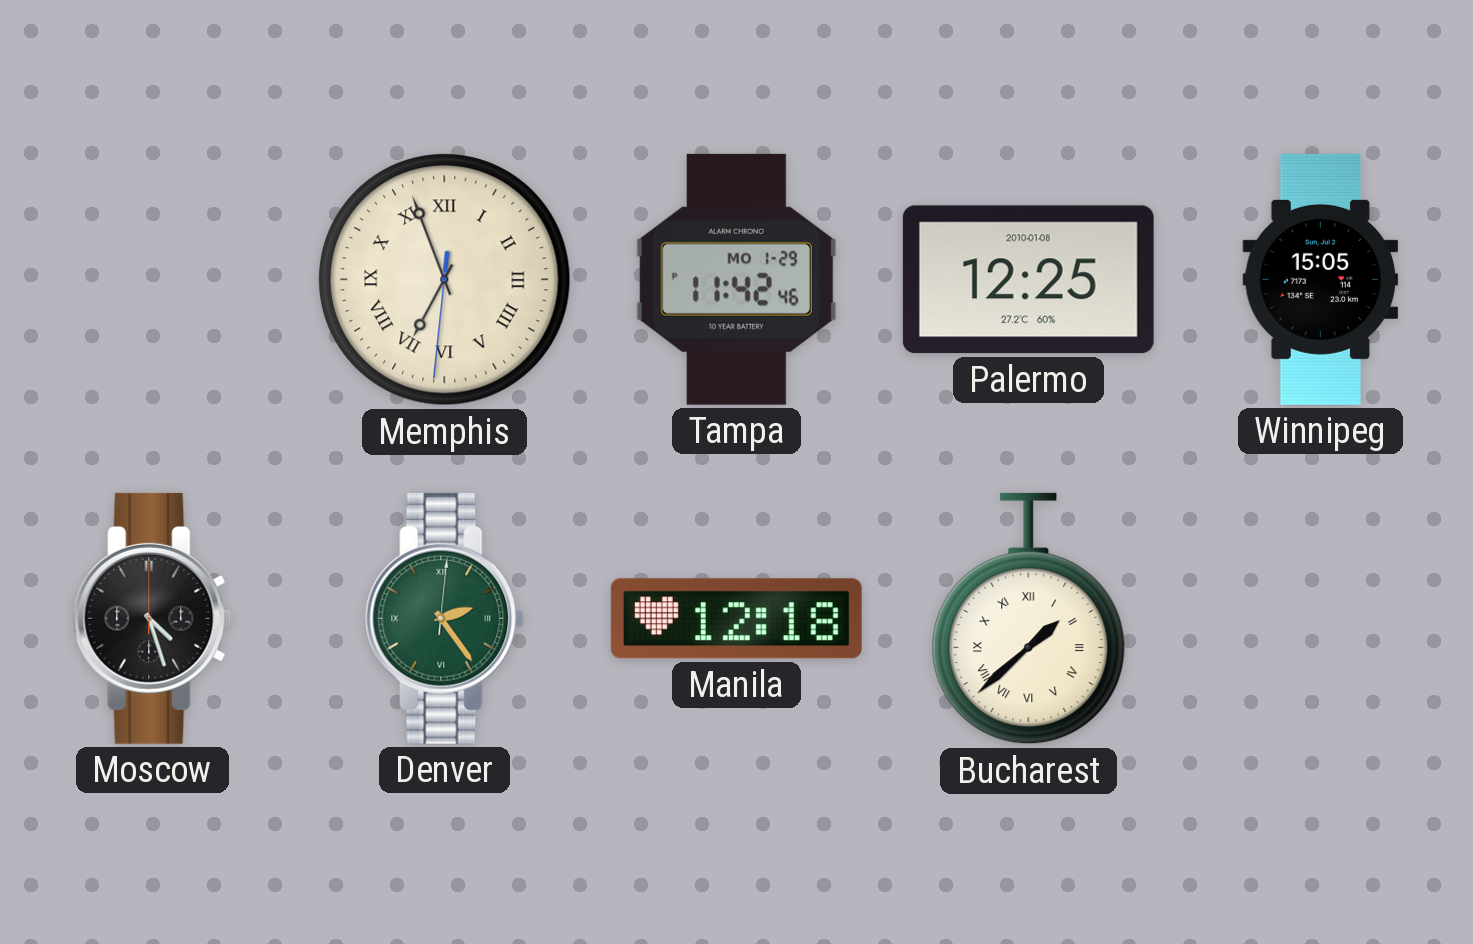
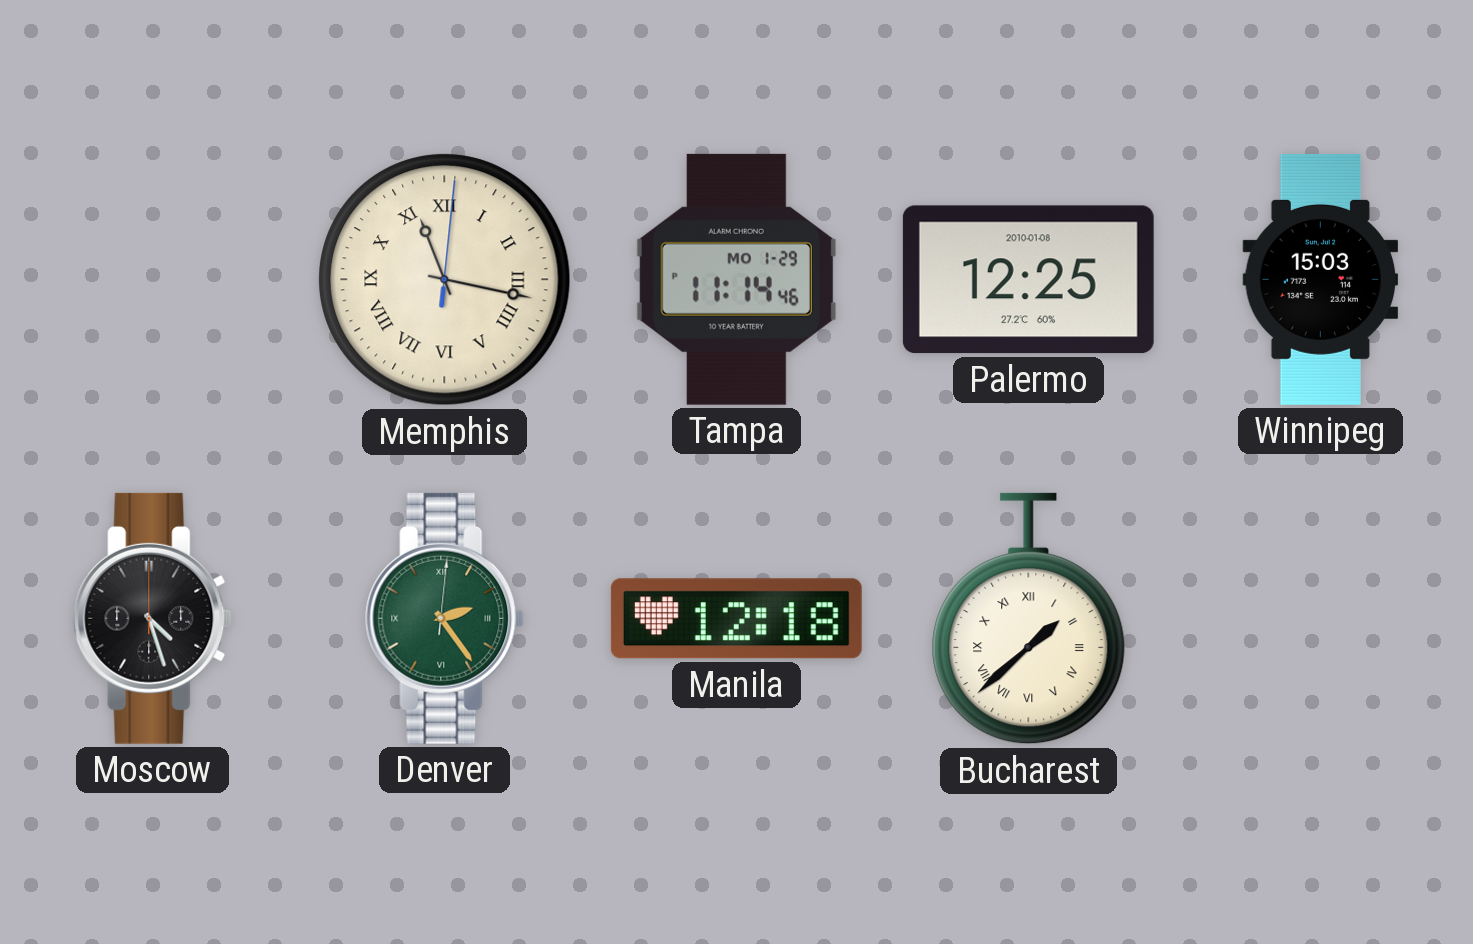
Memphis: 6:56 -> 11:17
Tampa: 11:42 -> 11:14
Winnipeg: 15:05 -> 15:03
